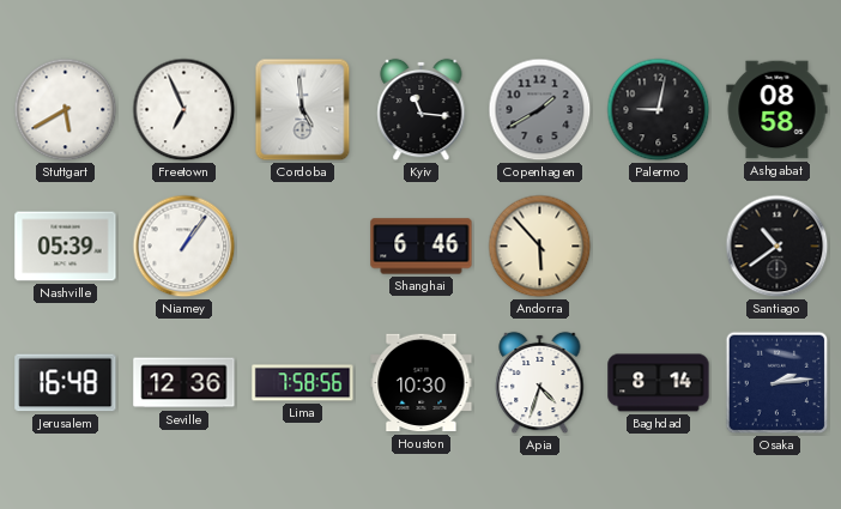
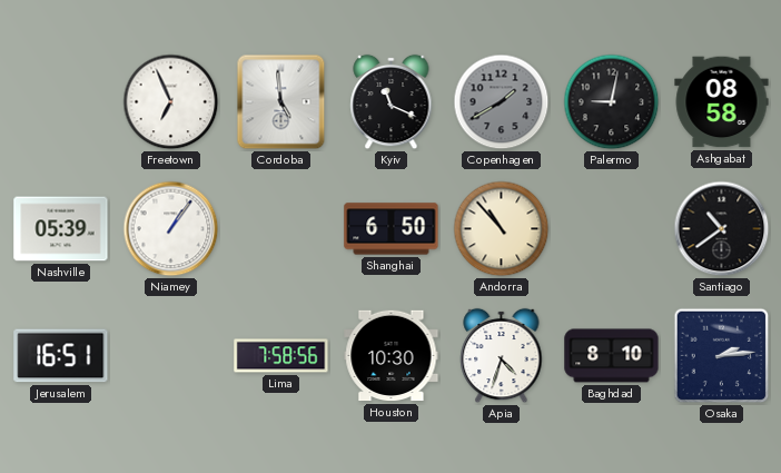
Stuttgart: 5:40 -> none
Kyiv: 11:16 -> 11:19
Shanghai: 6:46 -> 6:50
Andorra: 5:53 -> 10:53
Jerusalem: 16:48 -> 16:51
Seville: 12:36 -> none
Baghdad: 8:14 -> 8:10
